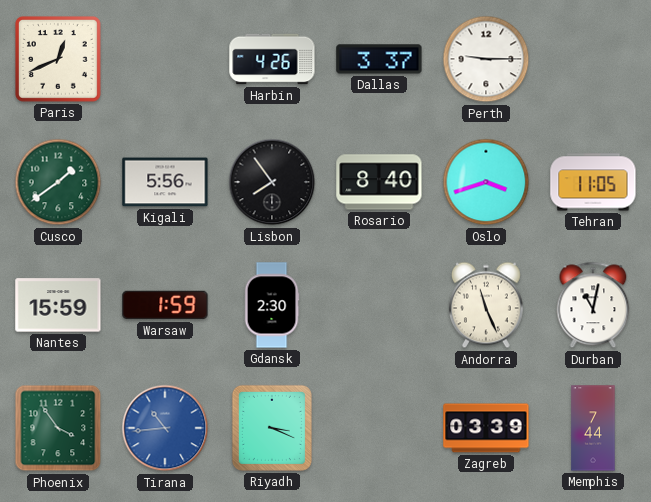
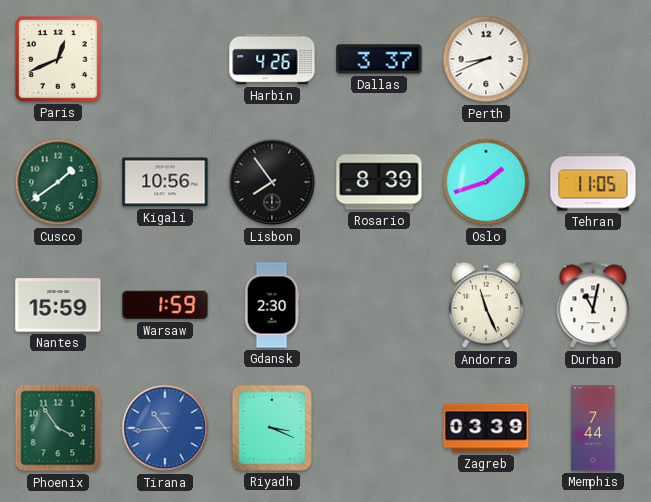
Perth: 9:15 -> 8:41
Kigali: 5:56 -> 10:56
Rosario: 8:40 -> 8:39
Oslo: 3:42 -> 1:42
